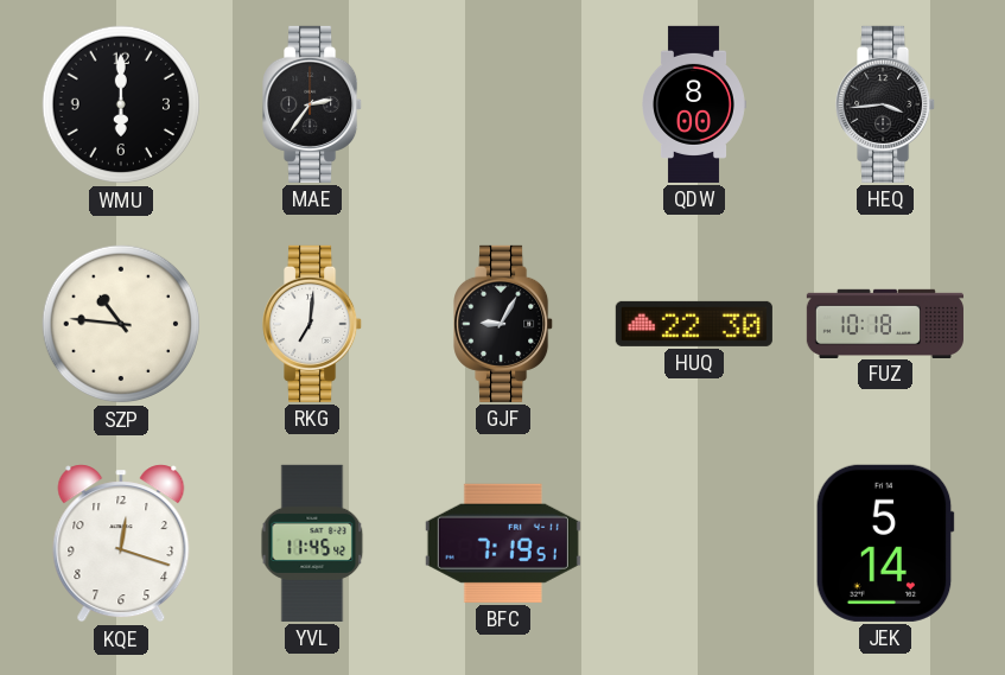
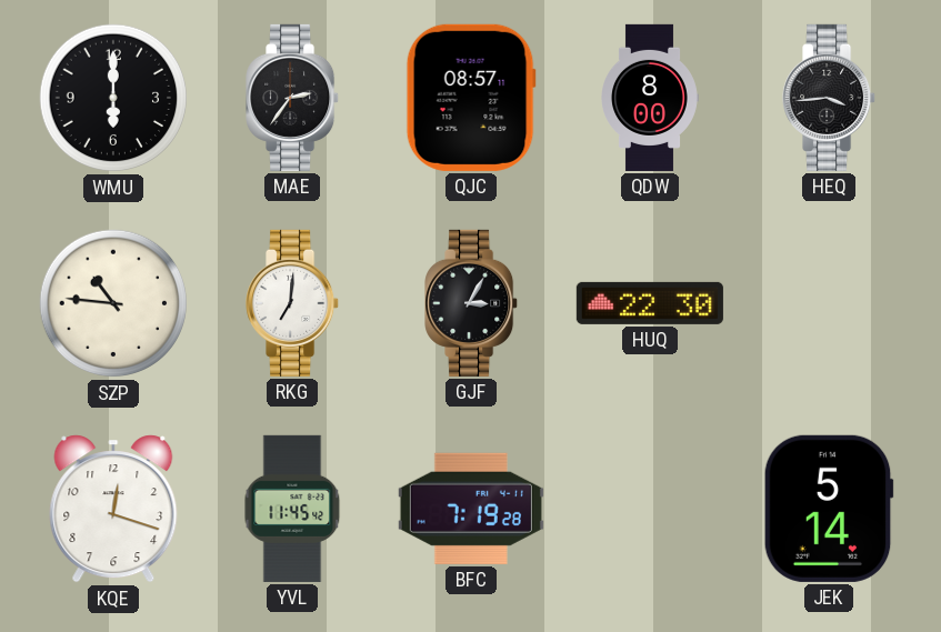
QJC: none -> 08:57
GJF: 9:05 -> 3:05
FUZ: 10:18 -> none
BFC: 7:19:51 -> 7:19:28
